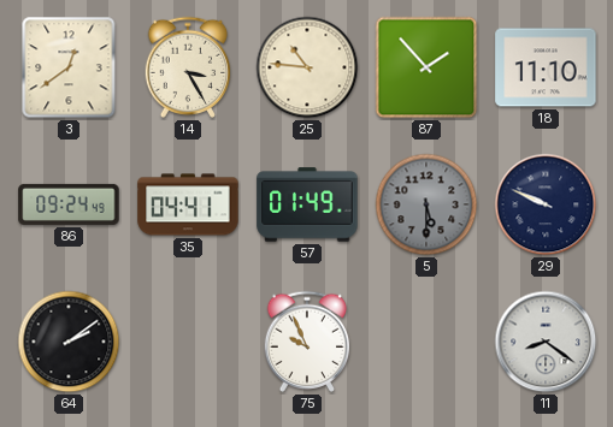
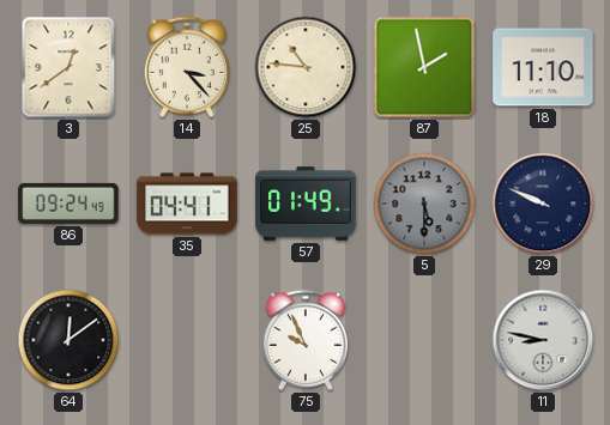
14: 3:25 -> 3:23
87: 1:53 -> 1:58
64: 2:09 -> 12:09
11: 8:21 -> 8:47
